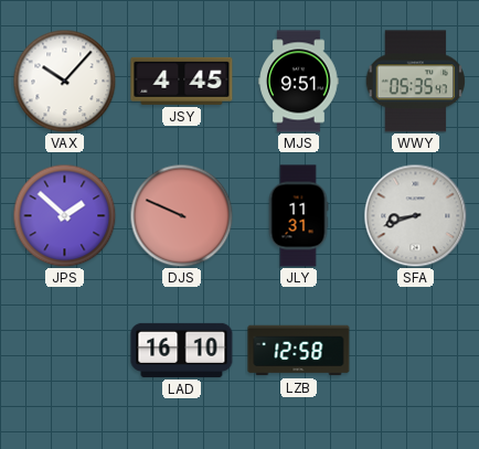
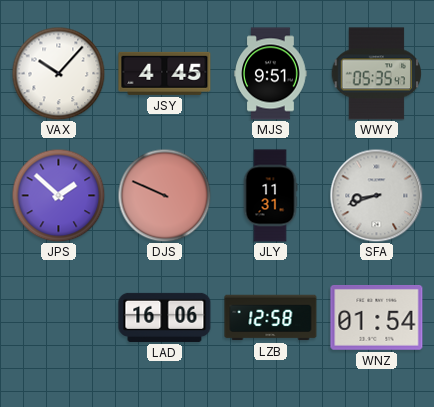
LAD: 16:10 -> 16:06
WNZ: none -> 01:54
